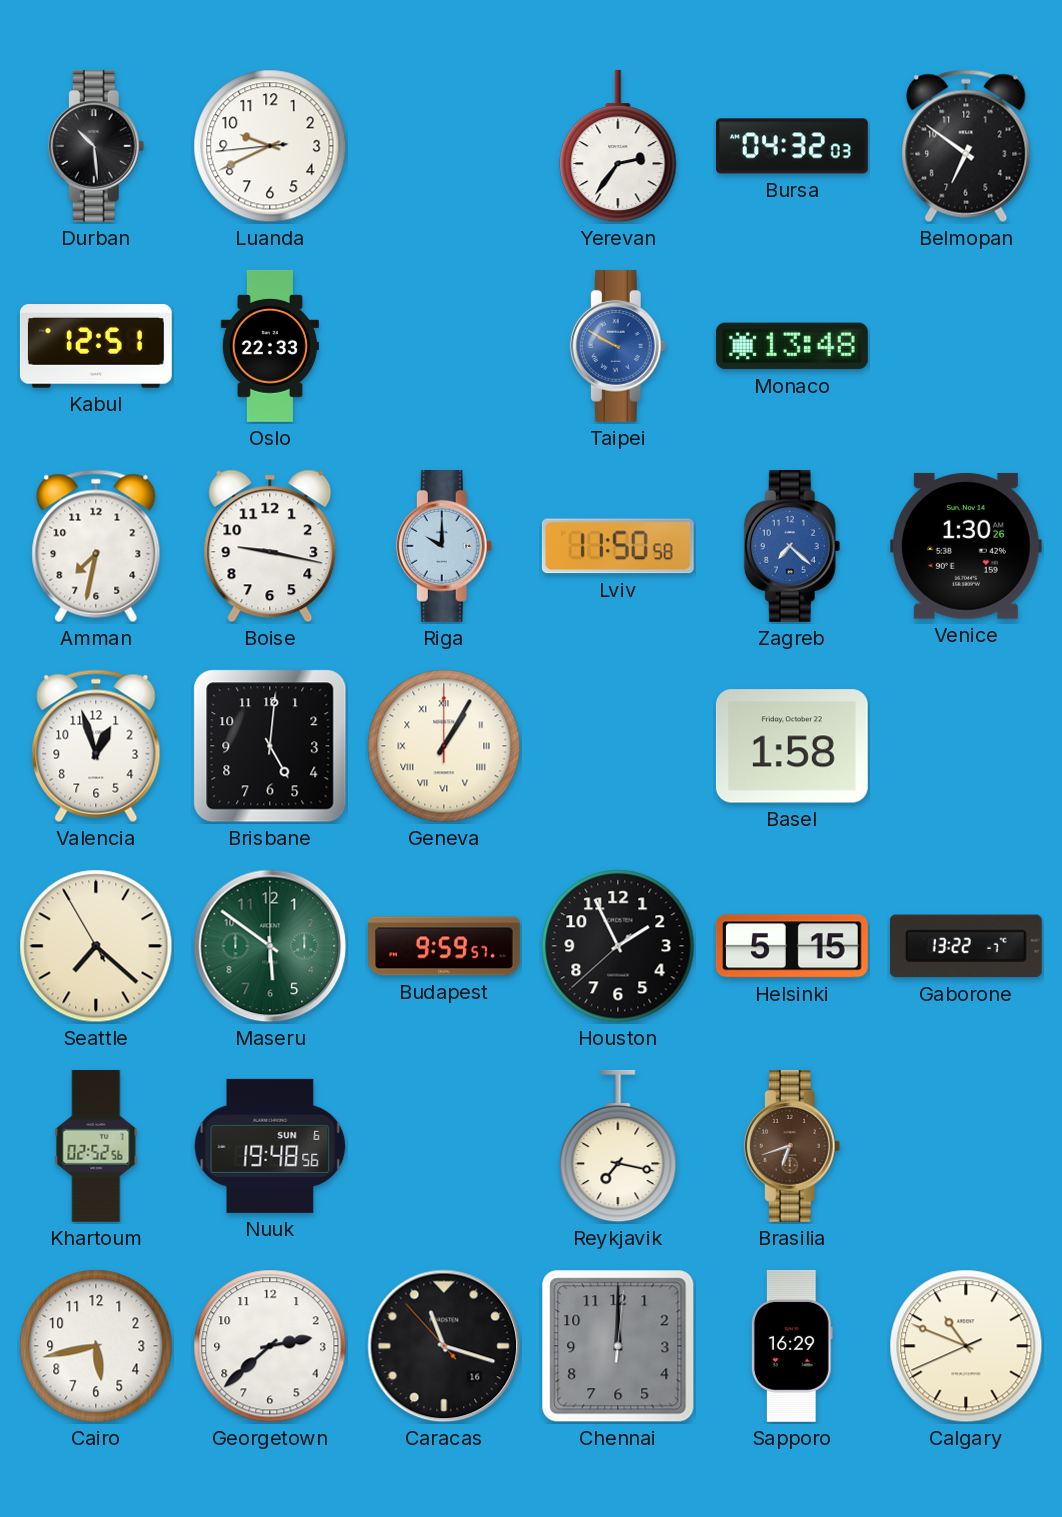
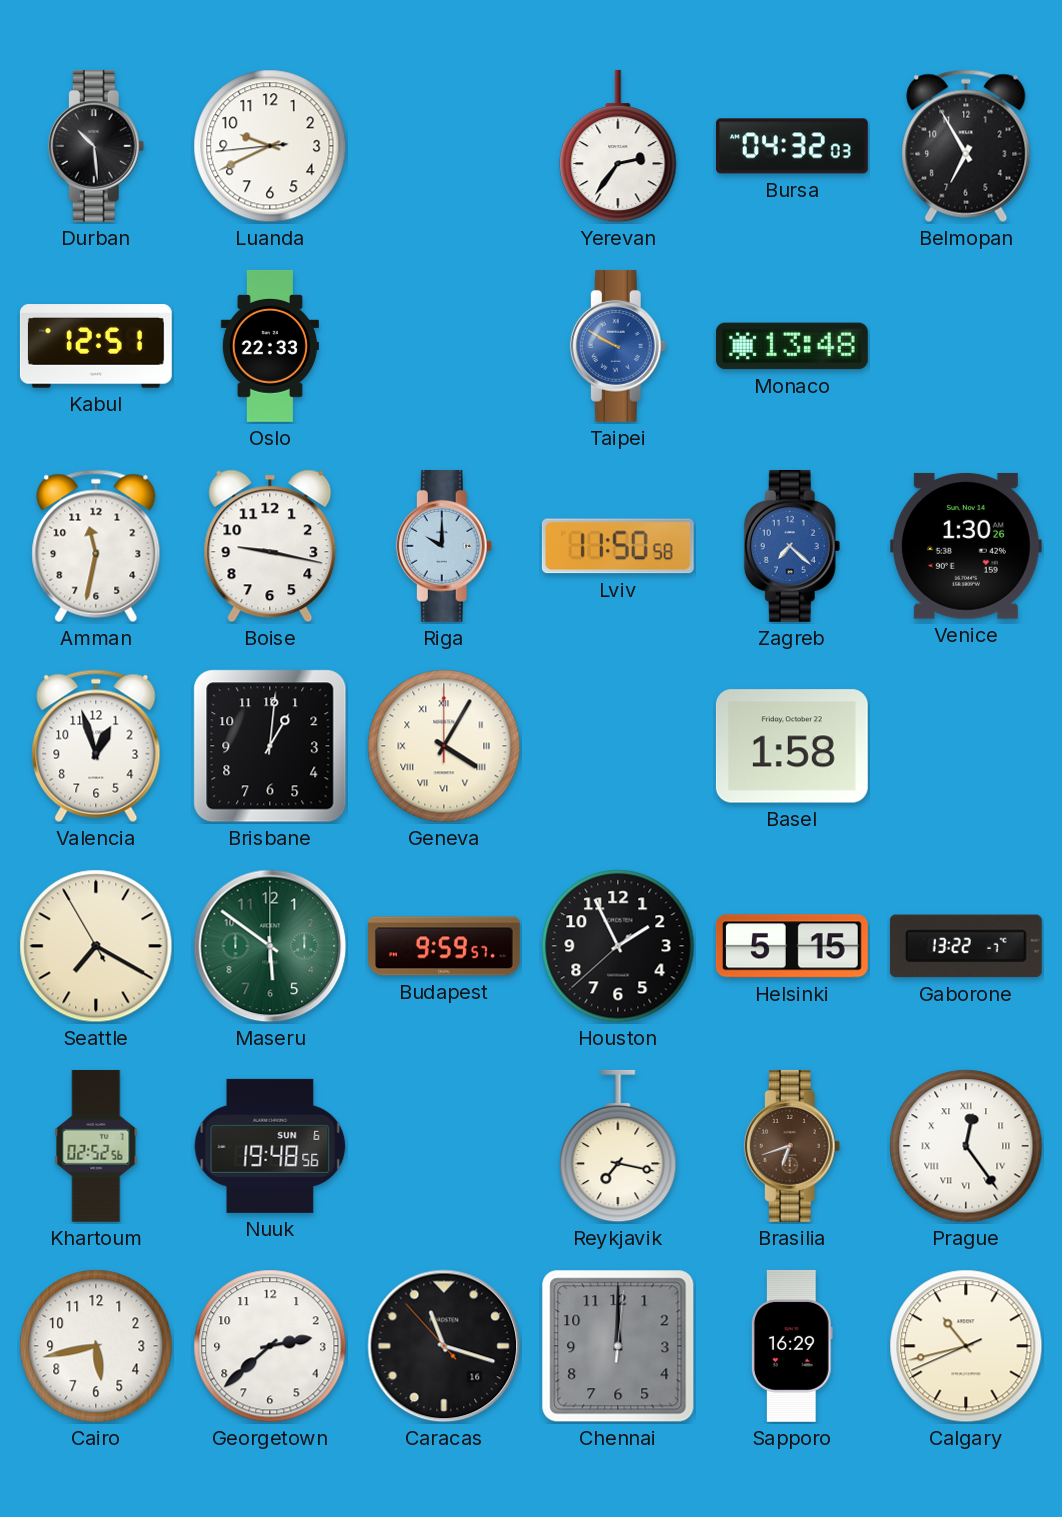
Belmopan: 6:51 -> 6:55
Amman: 7:32 -> 11:32
Brisbane: 5:01 -> 1:01
Geneva: 1:05 -> 4:05
Seattle: 7:21 -> 7:19
Prague: none -> 12:24
Calgary: 10:48 -> 10:42
